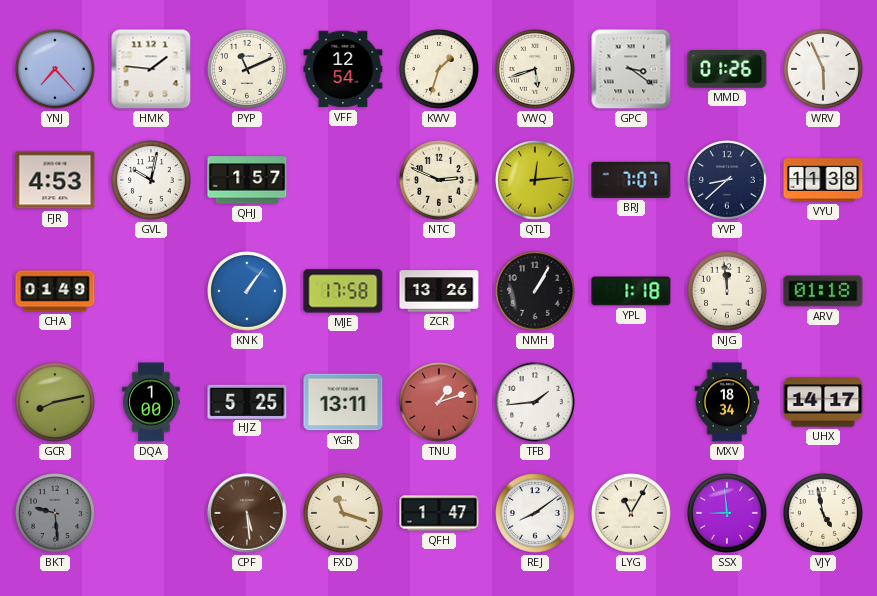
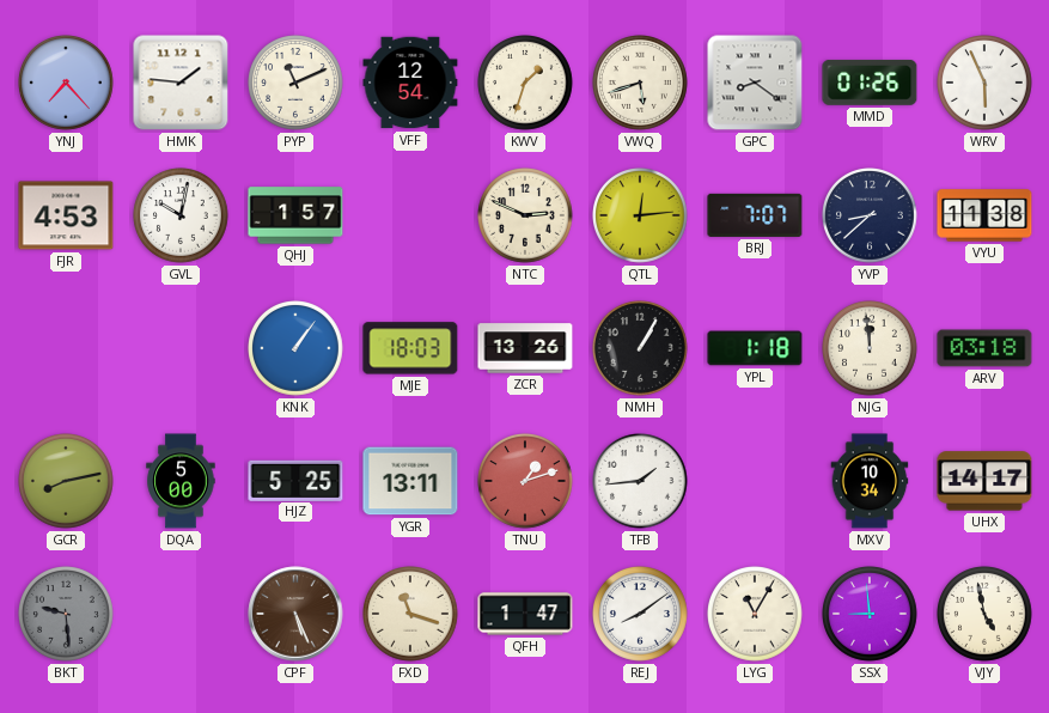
GPC: 3:21 -> 8:21
CHA: 01:49 -> none
MJE: 17:58 -> 18:03
ARV: 01:18 -> 03:18
DQA: 1:00 -> 5:00
MXV: 18:34 -> 10:34
CPF: 5:29 -> 5:26
